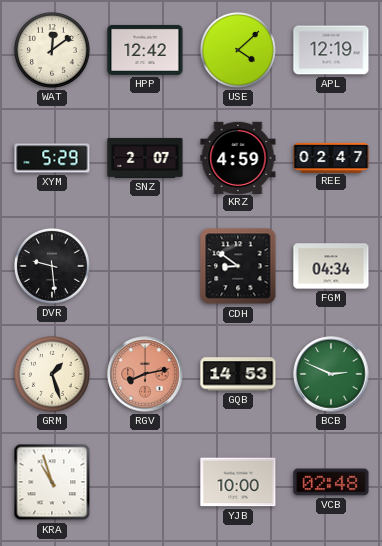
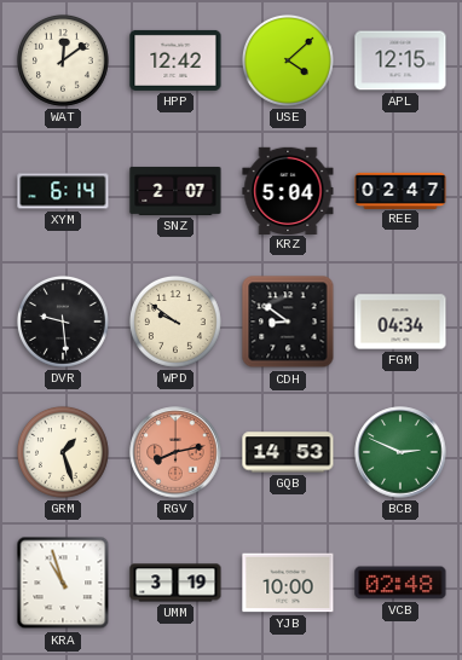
APL: 12:19 -> 12:15
XYM: 5:29 -> 6:14
KRZ: 4:59 -> 5:04
WPD: none -> 9:51
UMM: none -> 3:19
